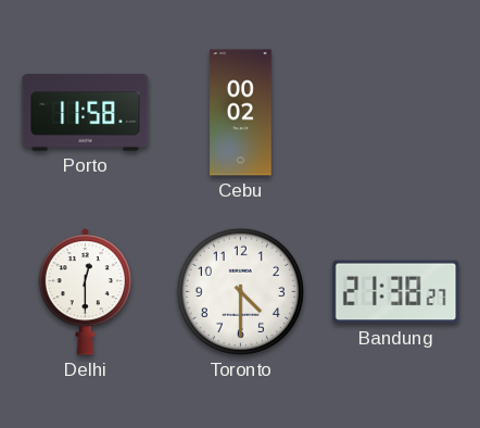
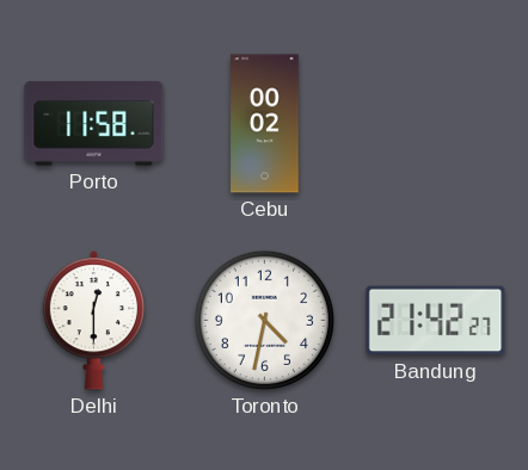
Toronto: 4:30 -> 4:32
Bandung: 21:38 -> 21:42
